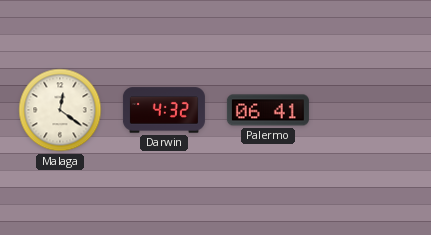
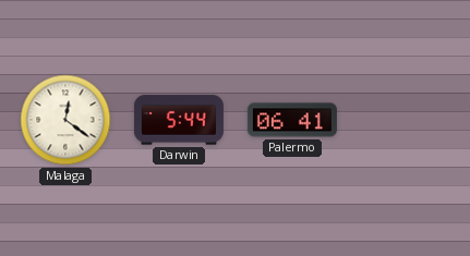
Darwin: 4:32 -> 5:44
